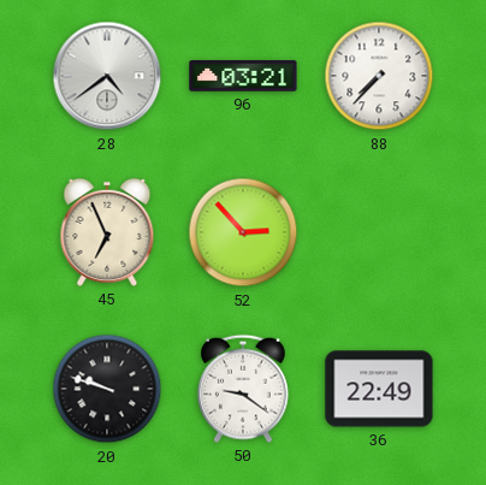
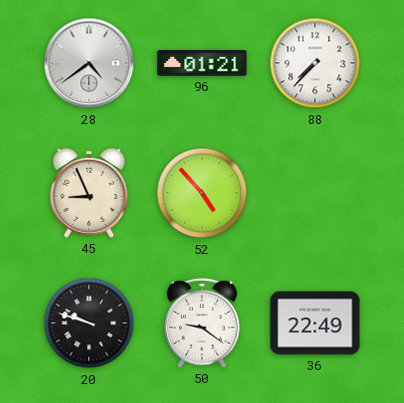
96: 03:21 -> 01:21
45: 6:56 -> 8:56
52: 2:53 -> 4:53
